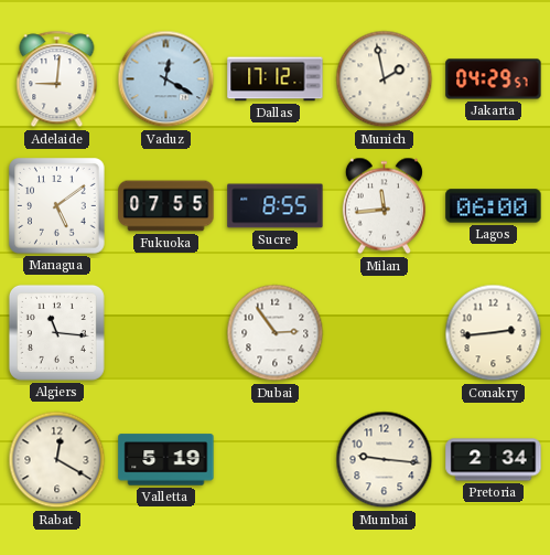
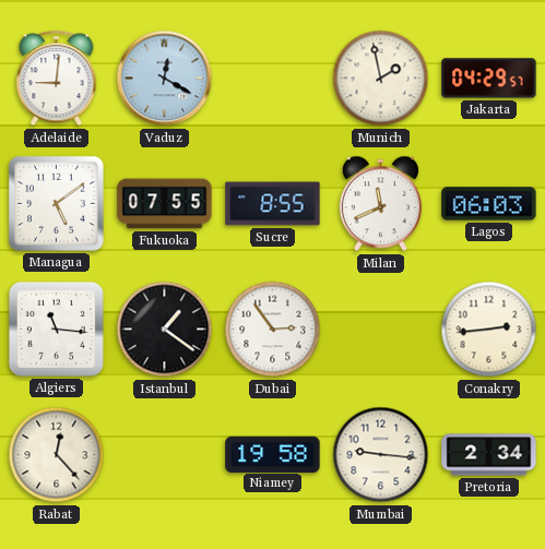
Dallas: 17:12 -> none
Milan: 11:44 -> 11:41
Lagos: 06:00 -> 06:03
Istanbul: none -> 1:21
Rabat: 12:20 -> 12:23
Valletta: 5:19 -> none
Niamey: none -> 19:58
